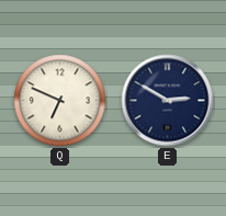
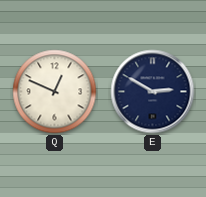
Q: 6:49 -> 12:49
